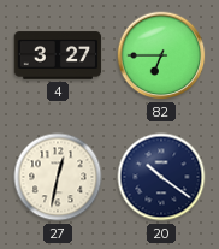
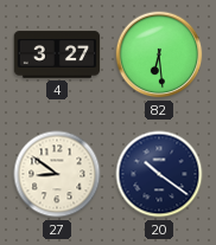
82: 6:45 -> 6:29
27: 12:32 -> 8:51
